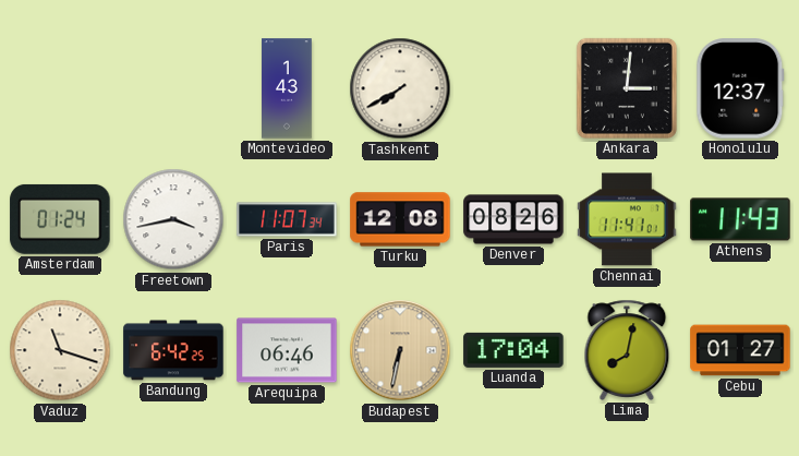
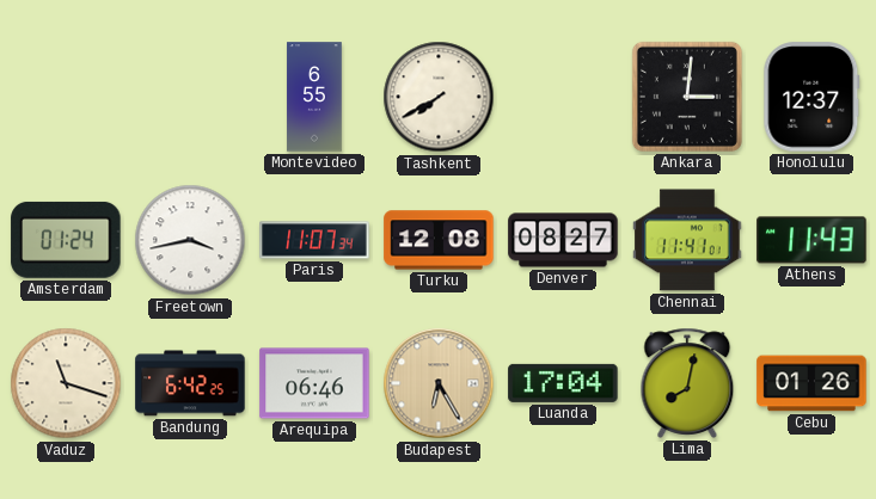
Montevideo: 1:43 -> 6:55
Denver: 08:26 -> 08:27
Budapest: 6:32 -> 6:25
Cebu: 01:27 -> 01:26
